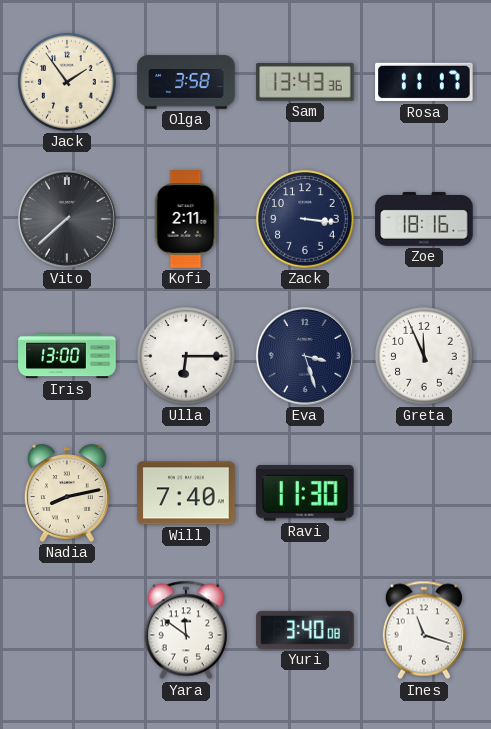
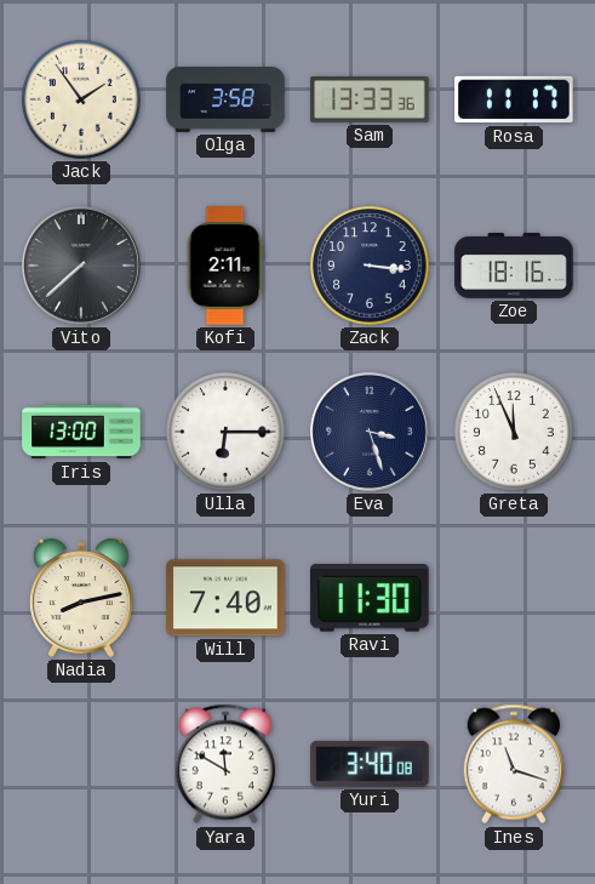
Sam: 13:43 -> 13:33
Yara: 11:51 -> 11:50
